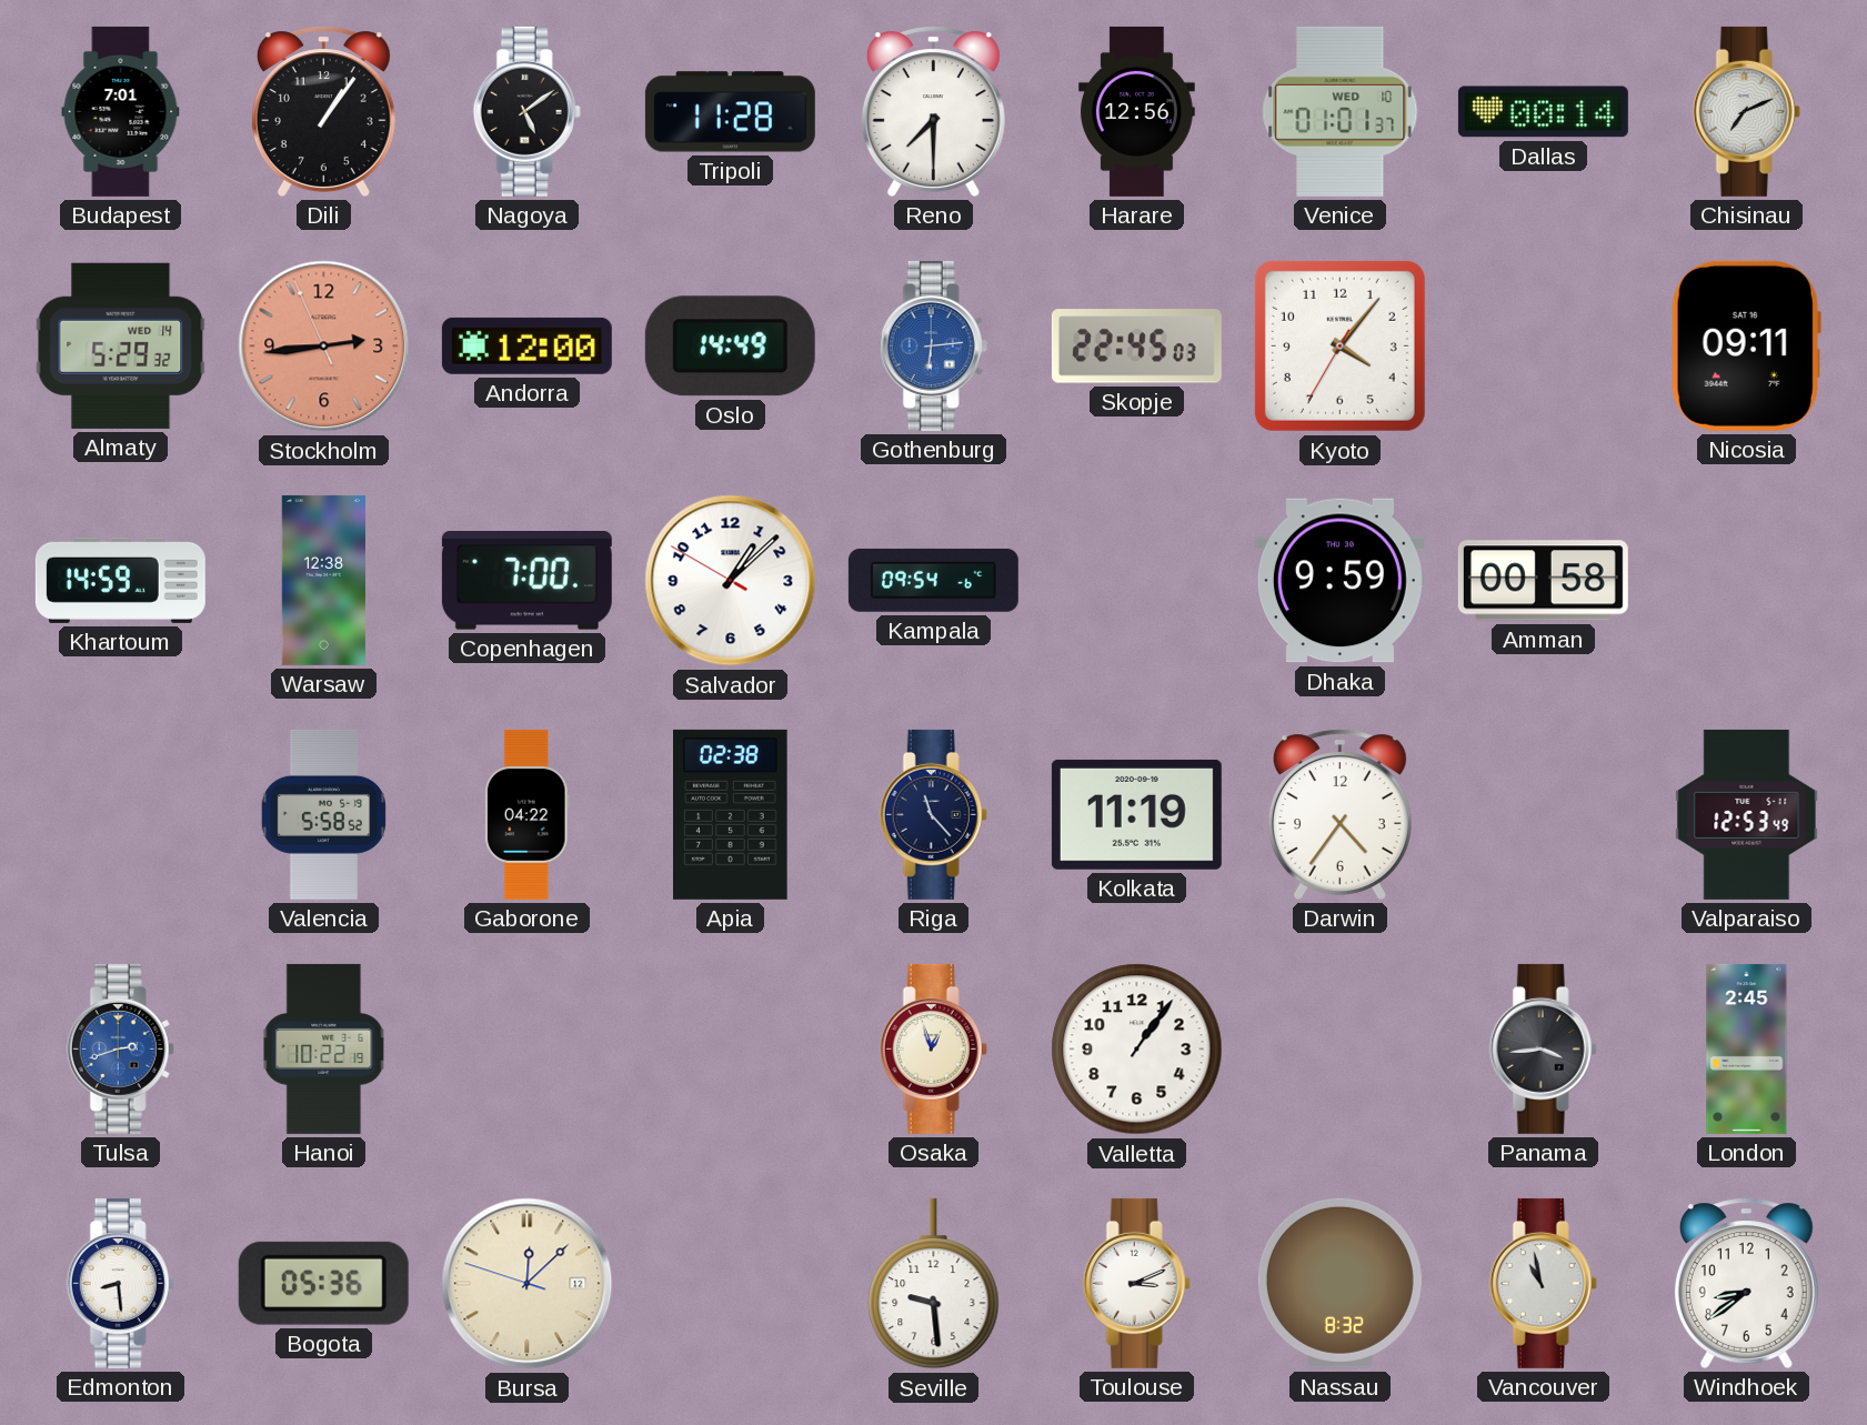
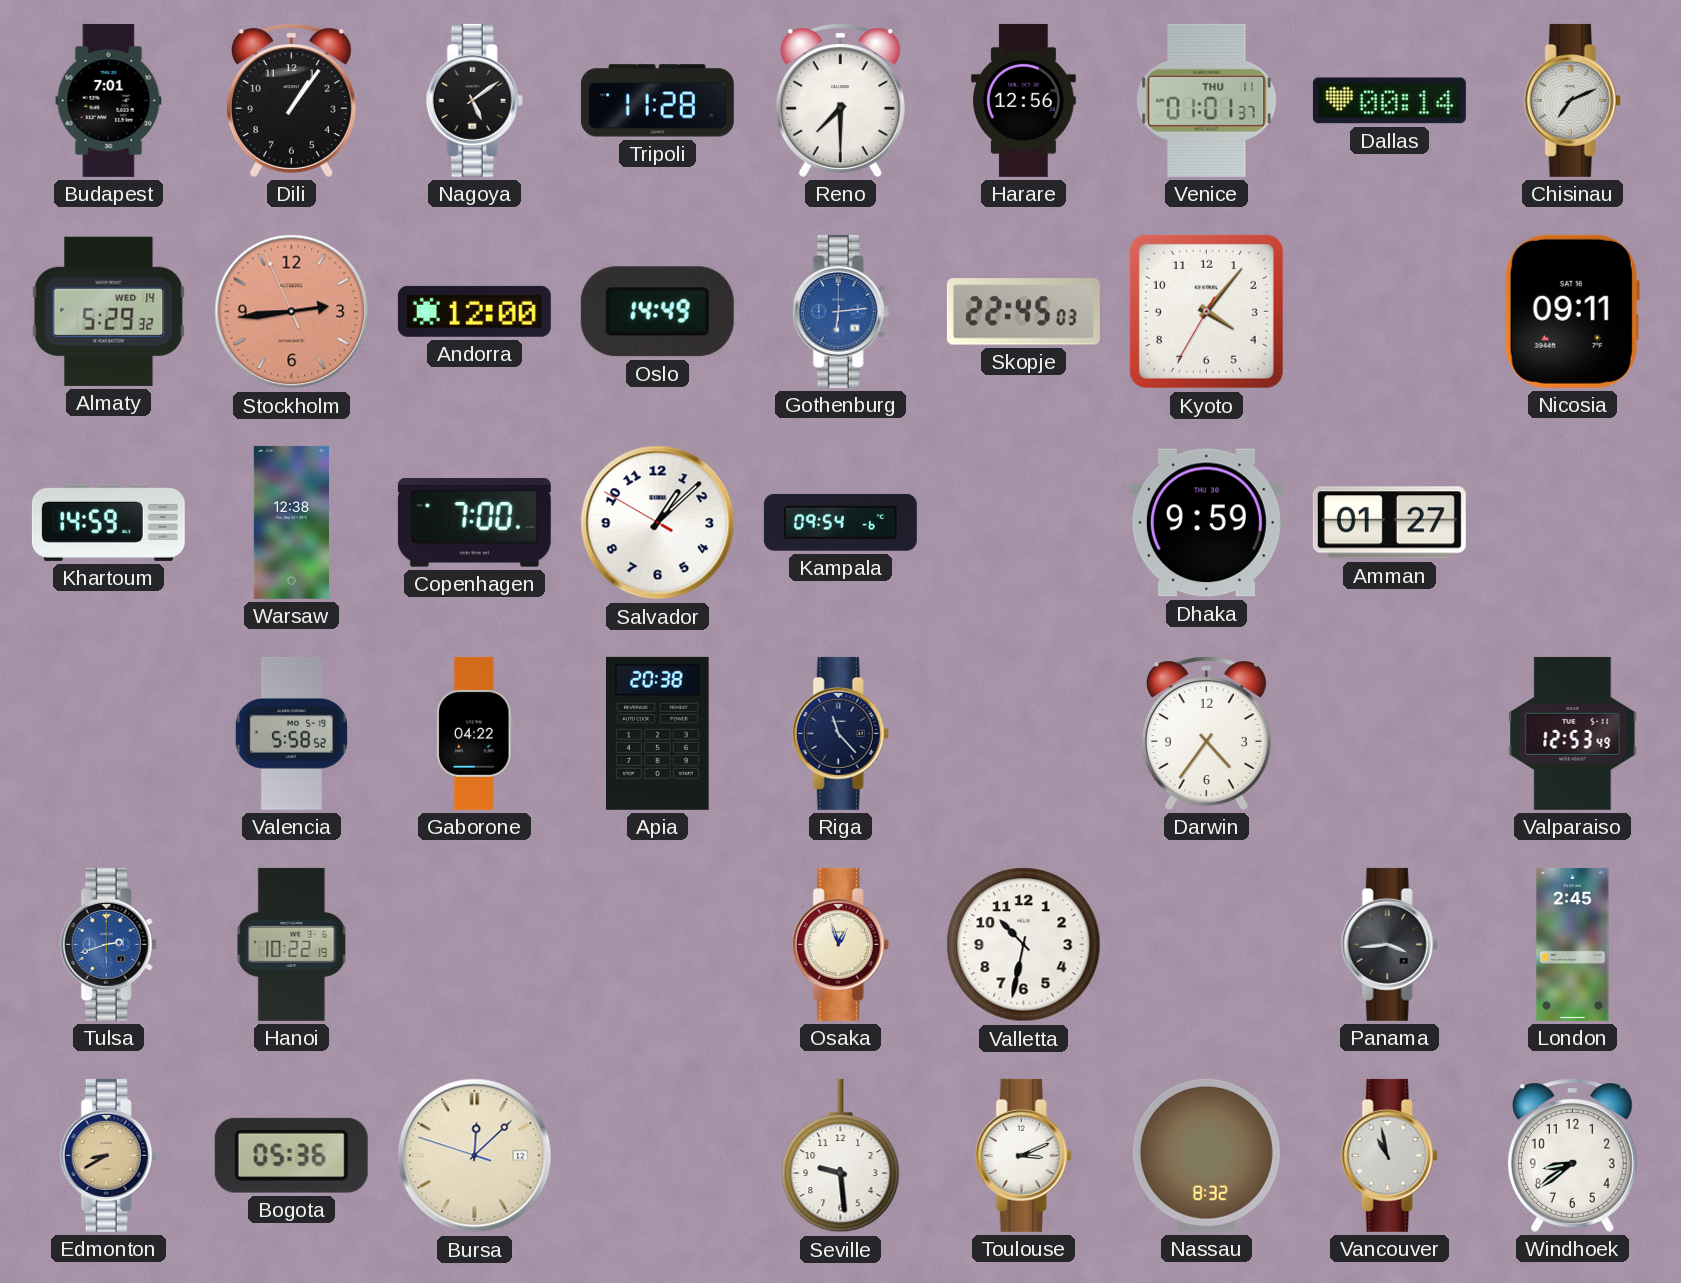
Venice date: WED 10 -> THU 11
Amman: 00:58 -> 01:27
Apia: 02:38 -> 20:38
Kolkata: 11:19 -> none
Valletta: 1:06 -> 10:32
Edmonton: 8:29 -> 8:40
Edmonton dial: white -> champagne
